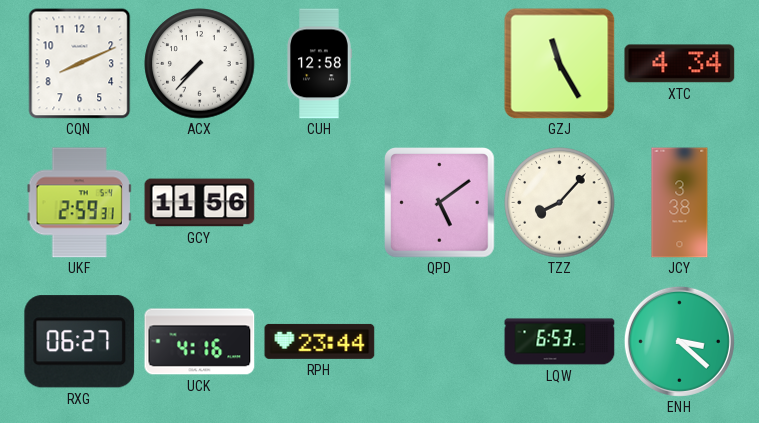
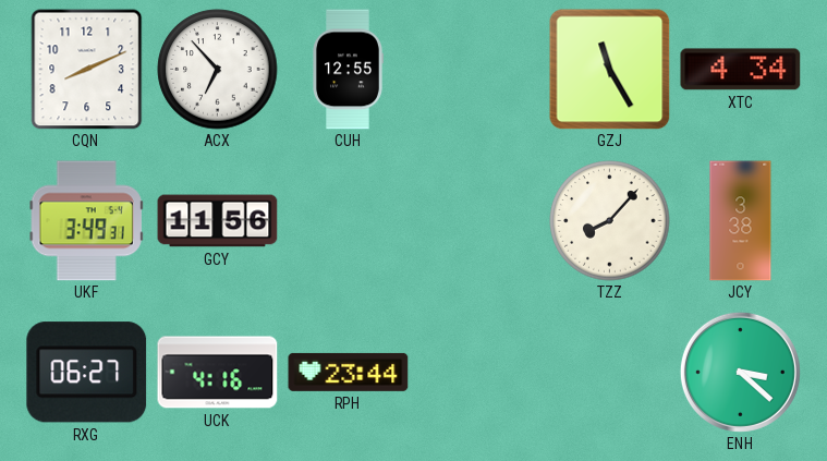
ACX: 7:37 -> 6:53
CUH: 12:58 -> 12:55
UKF: 2:59 -> 3:49
QPD: 5:09 -> none
LQW: 6:53 -> none
